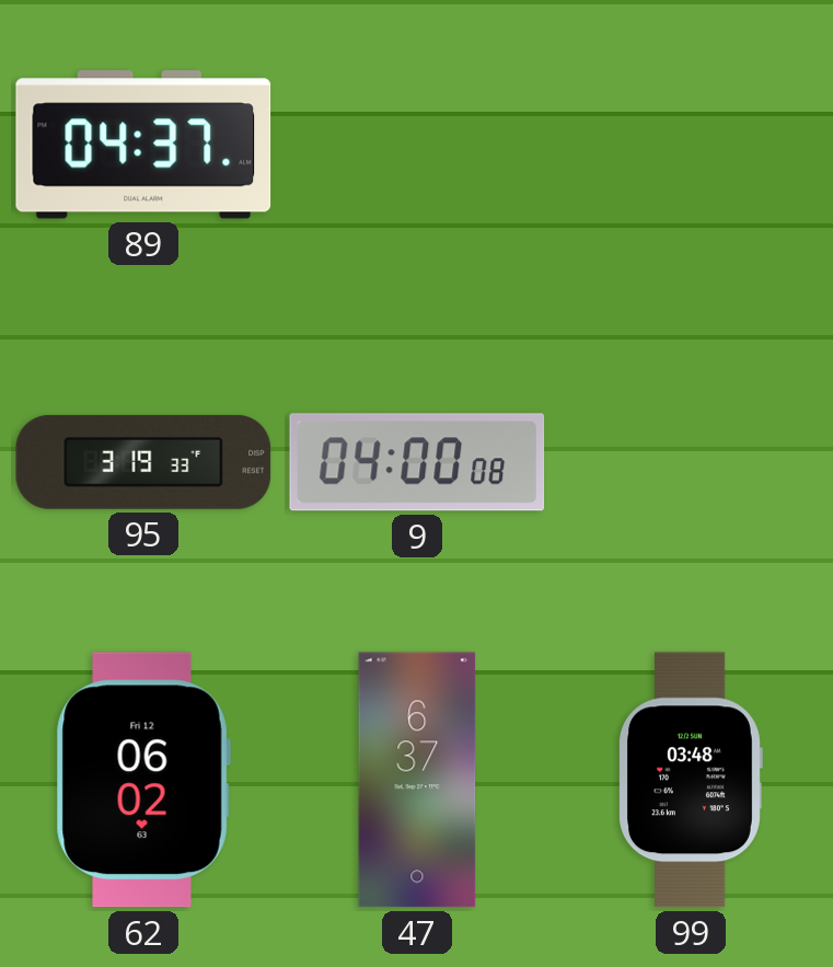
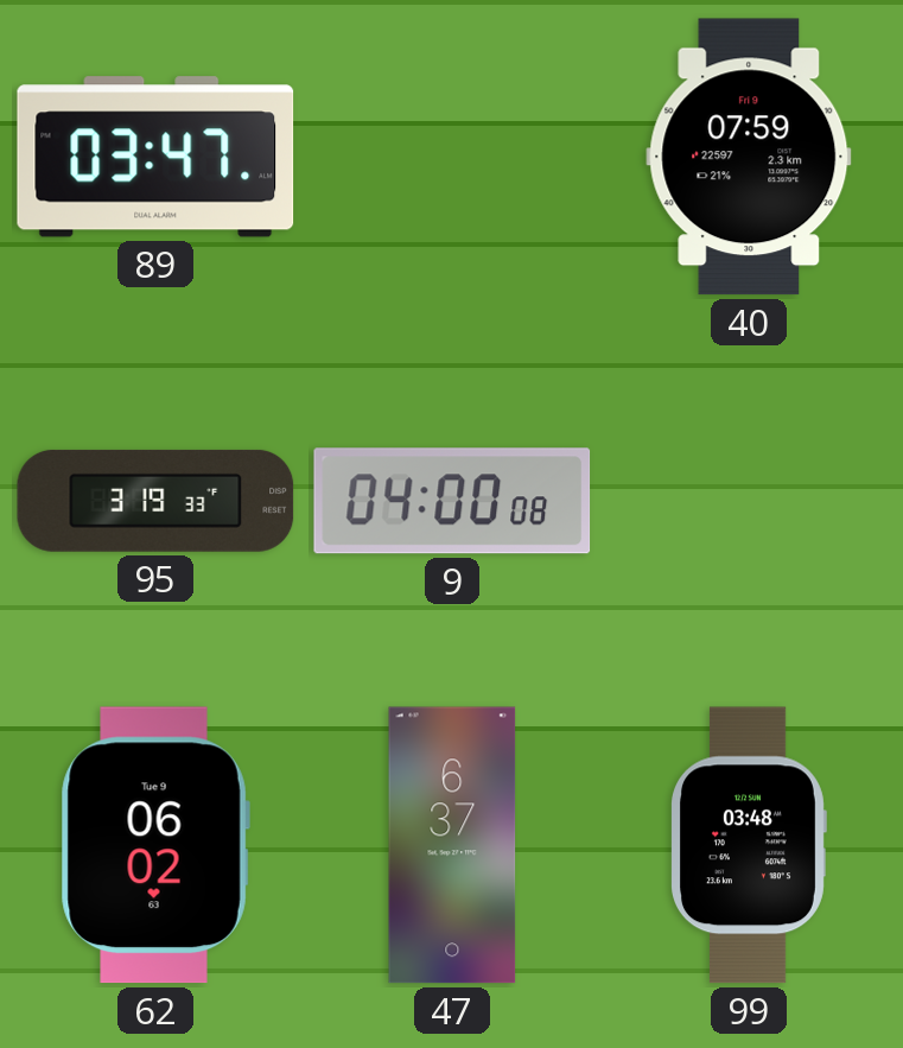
89: 04:37 -> 03:47
40: none -> 07:59
62 date: Fri 12 -> Tue 9
